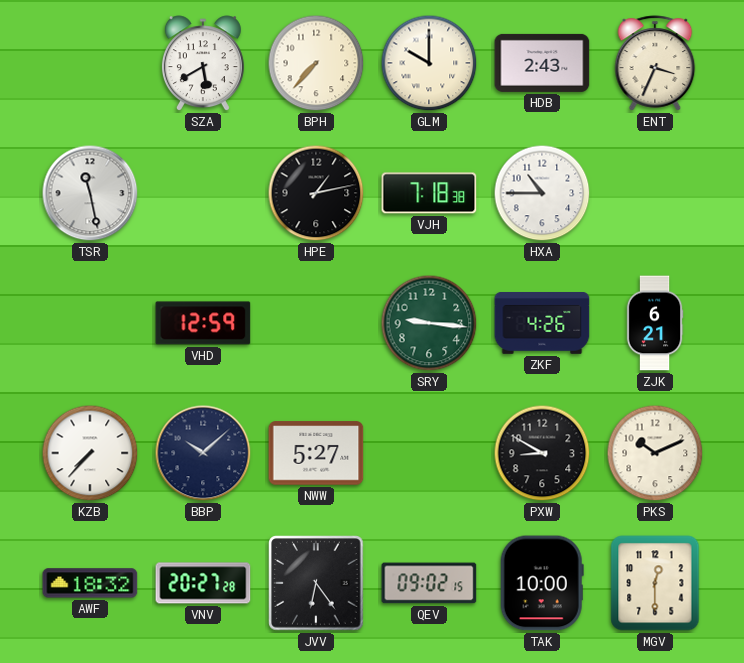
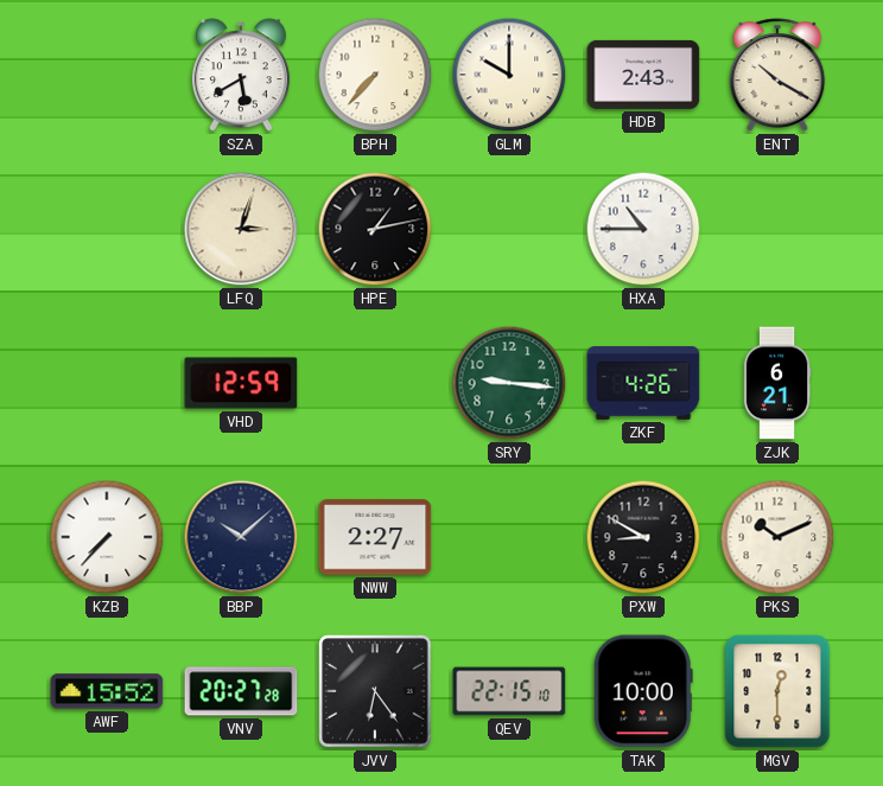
ENT: 3:34 -> 10:20
TSR: 11:28 -> none
LFQ: none -> 3:03
VJH: 7:18 -> none
NWW: 5:27 -> 2:27
AWF: 18:32 -> 15:52
QEV: 09:02 -> 22:15
